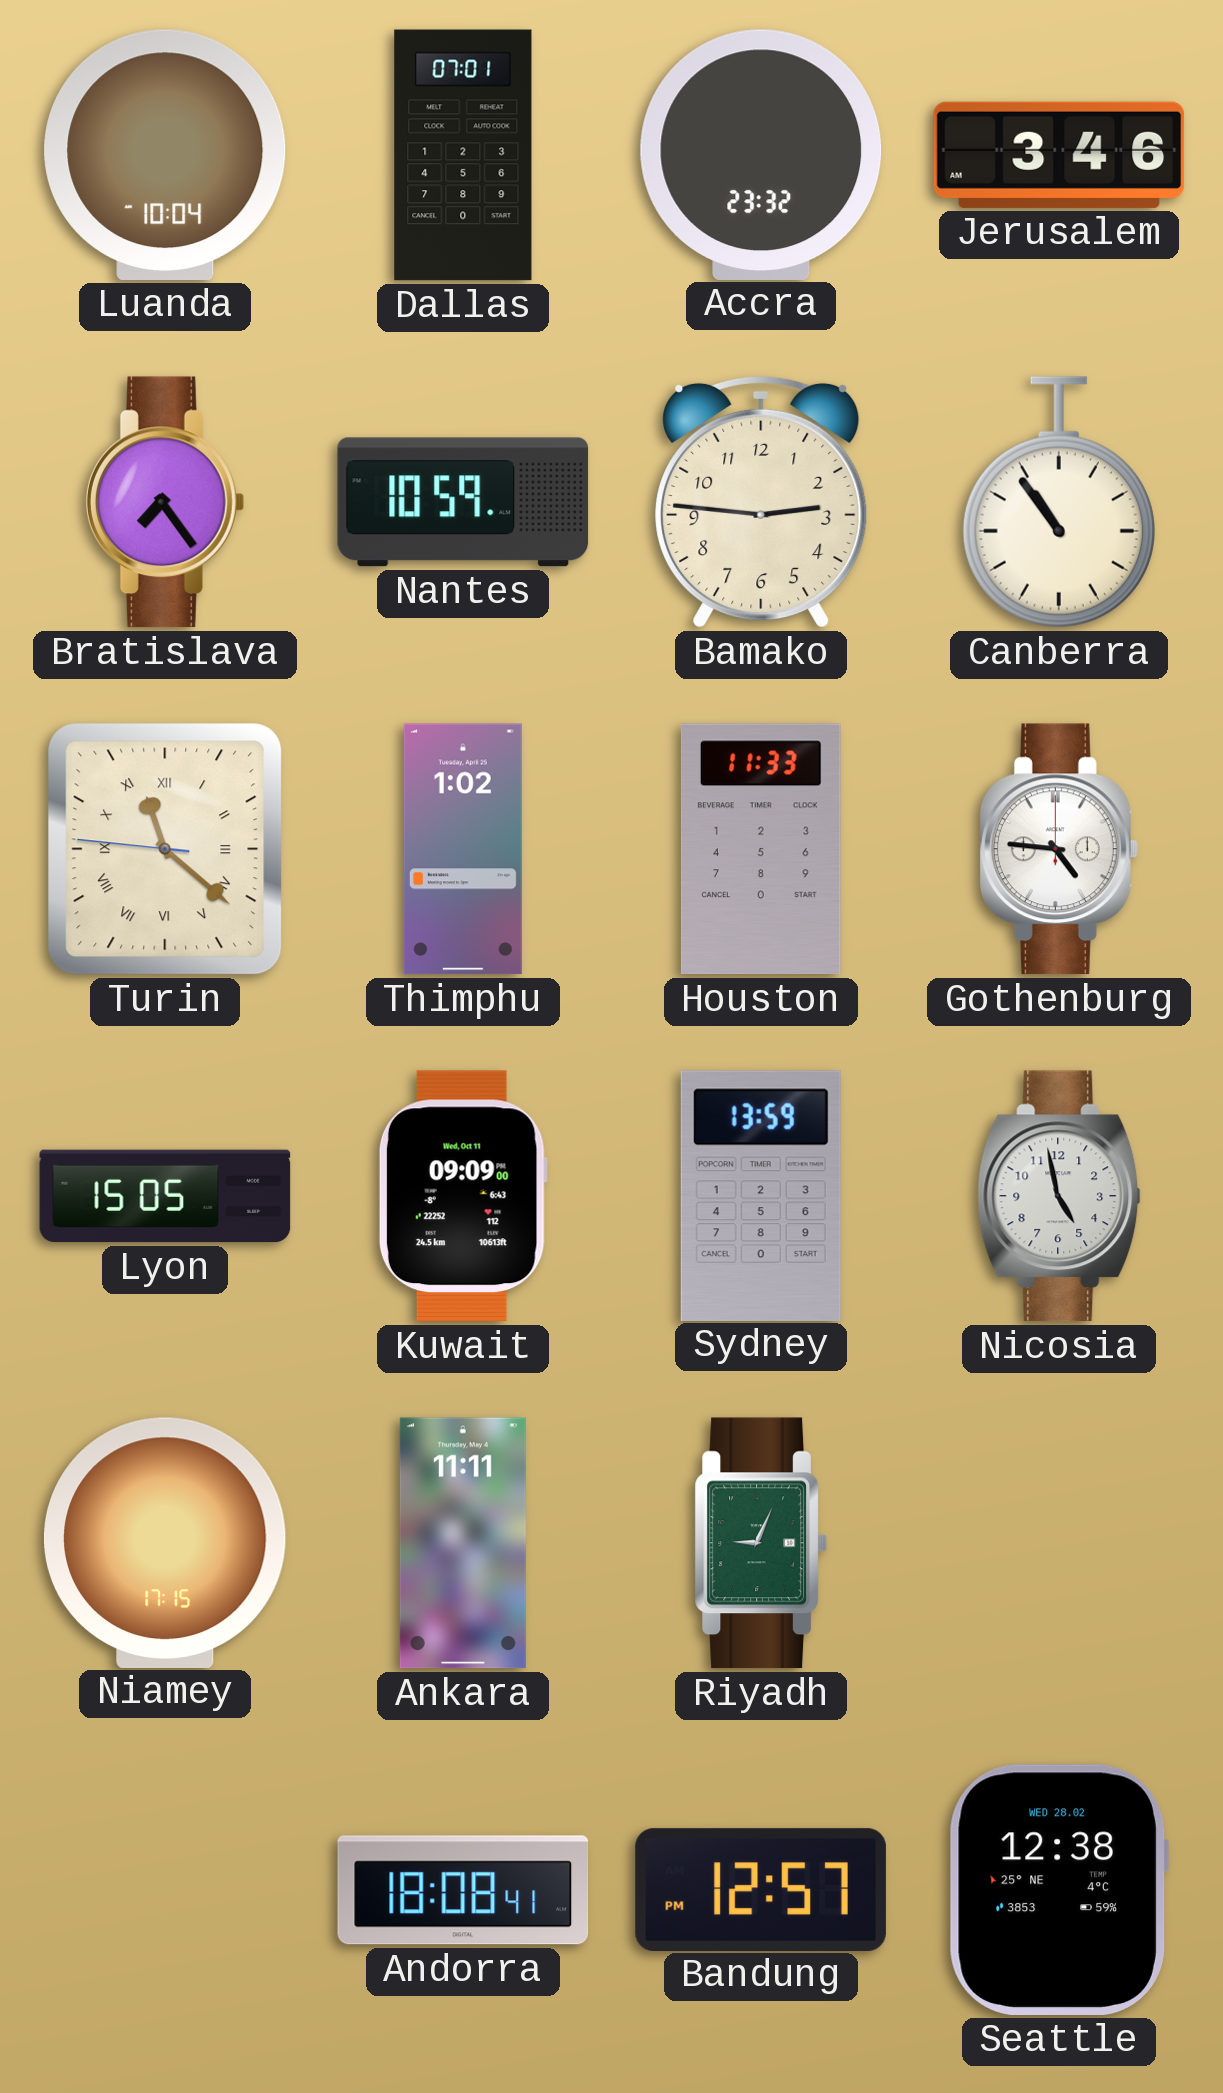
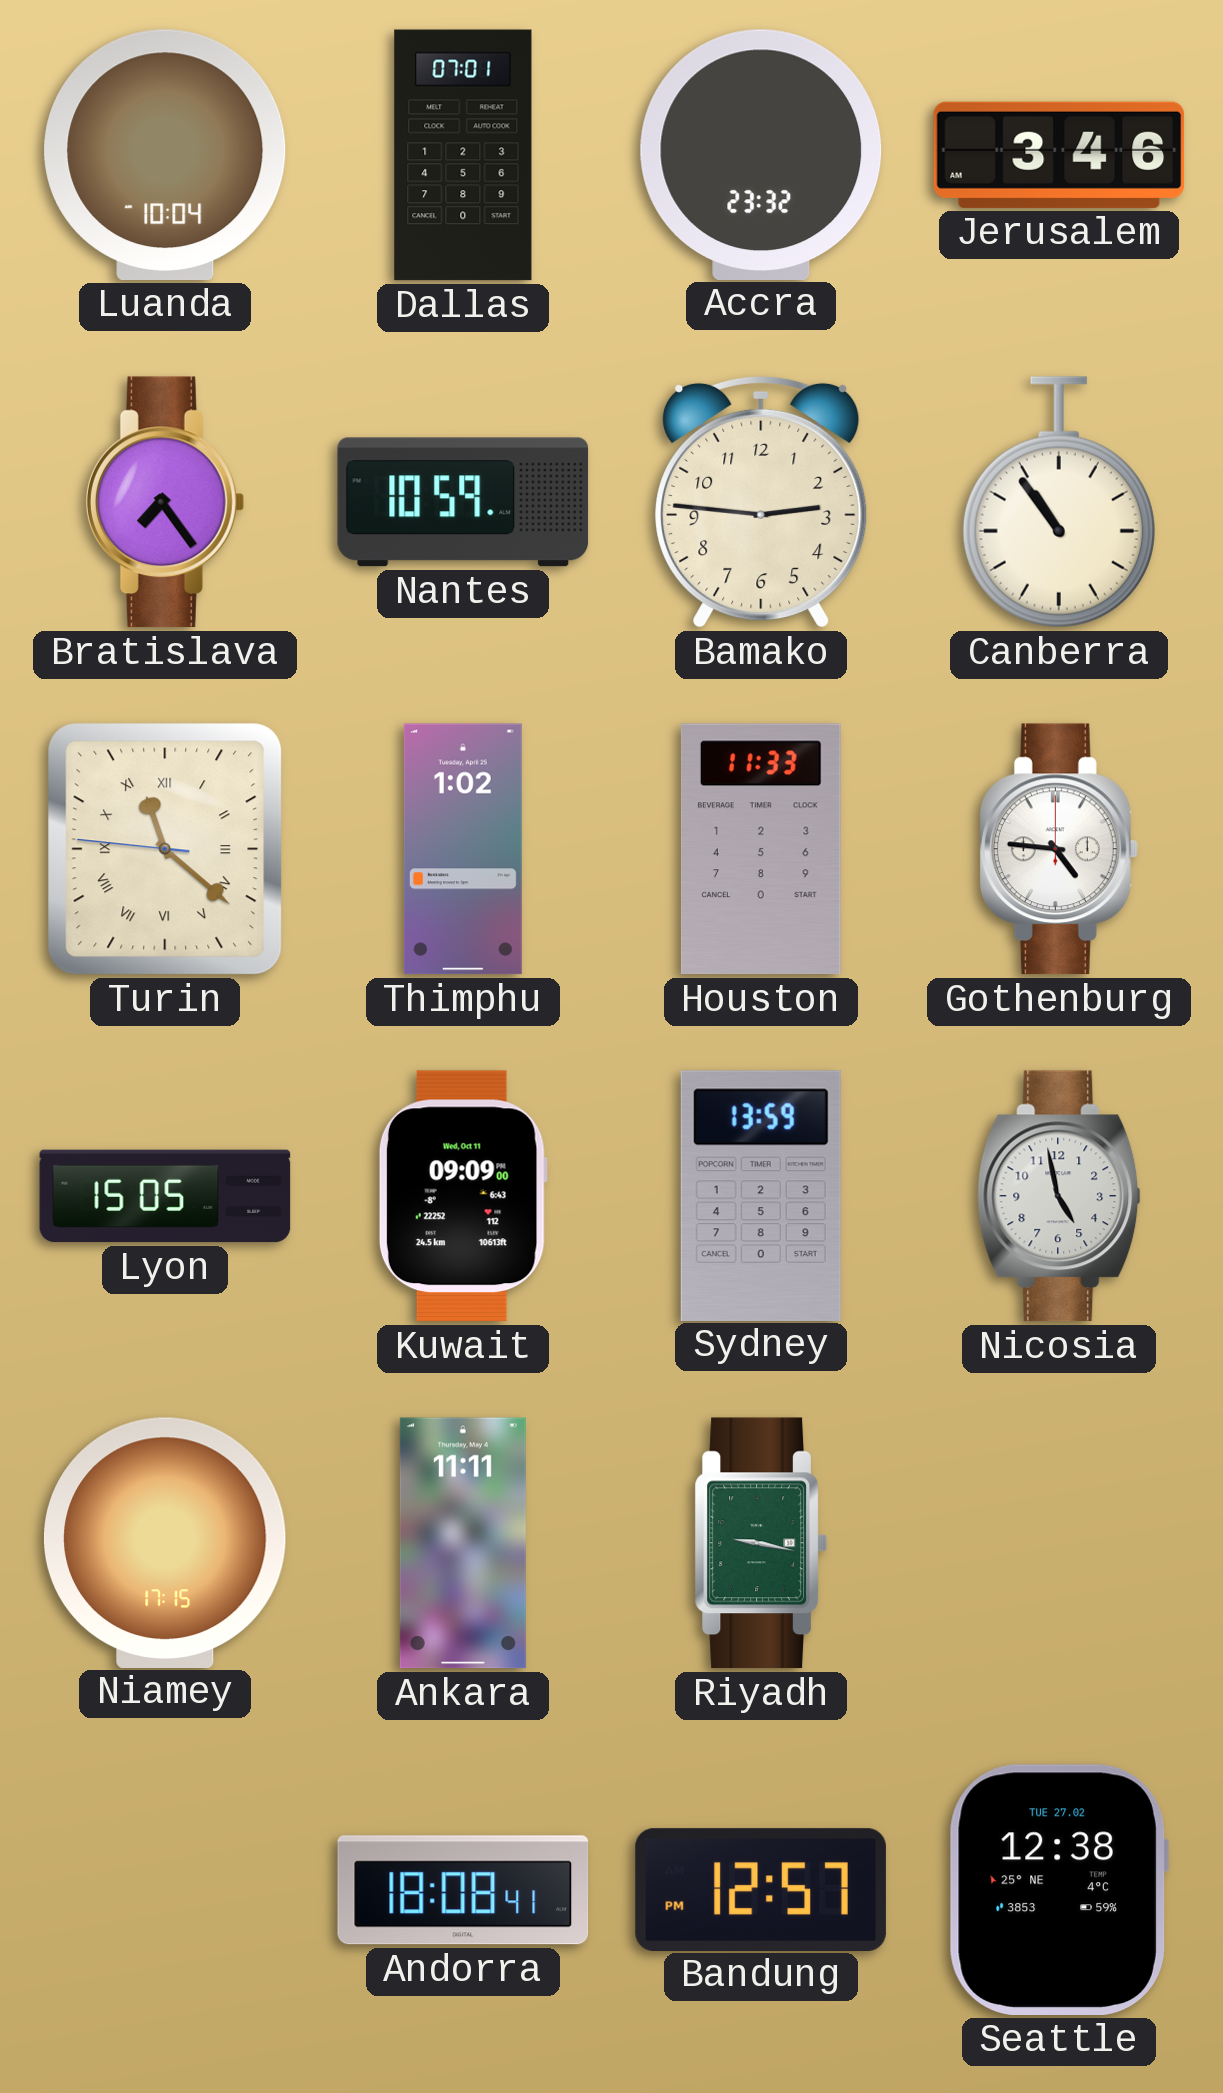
Riyadh: 9:04 -> 9:17
Seattle date: WED 28.02 -> TUE 27.02
